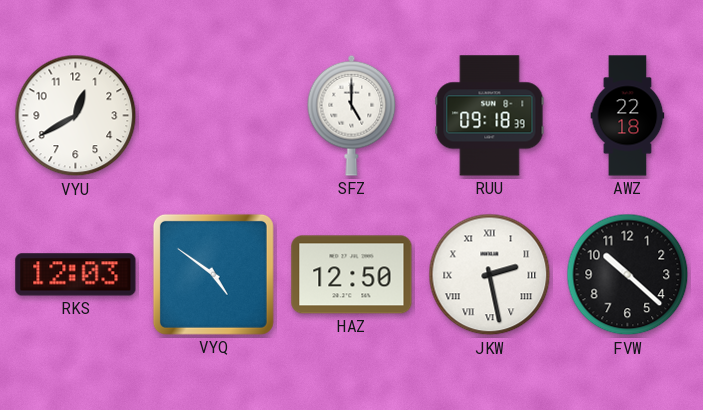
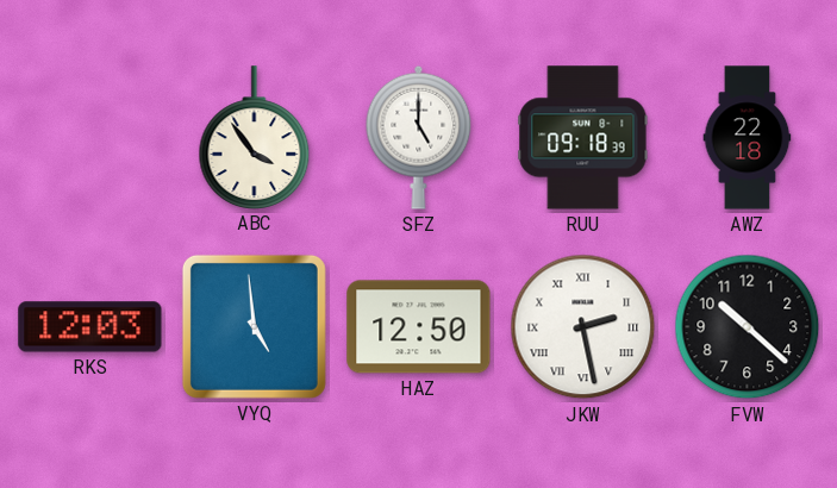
VYU: 12:40 -> none
ABC: none -> 3:54
VYQ: 4:51 -> 4:59
